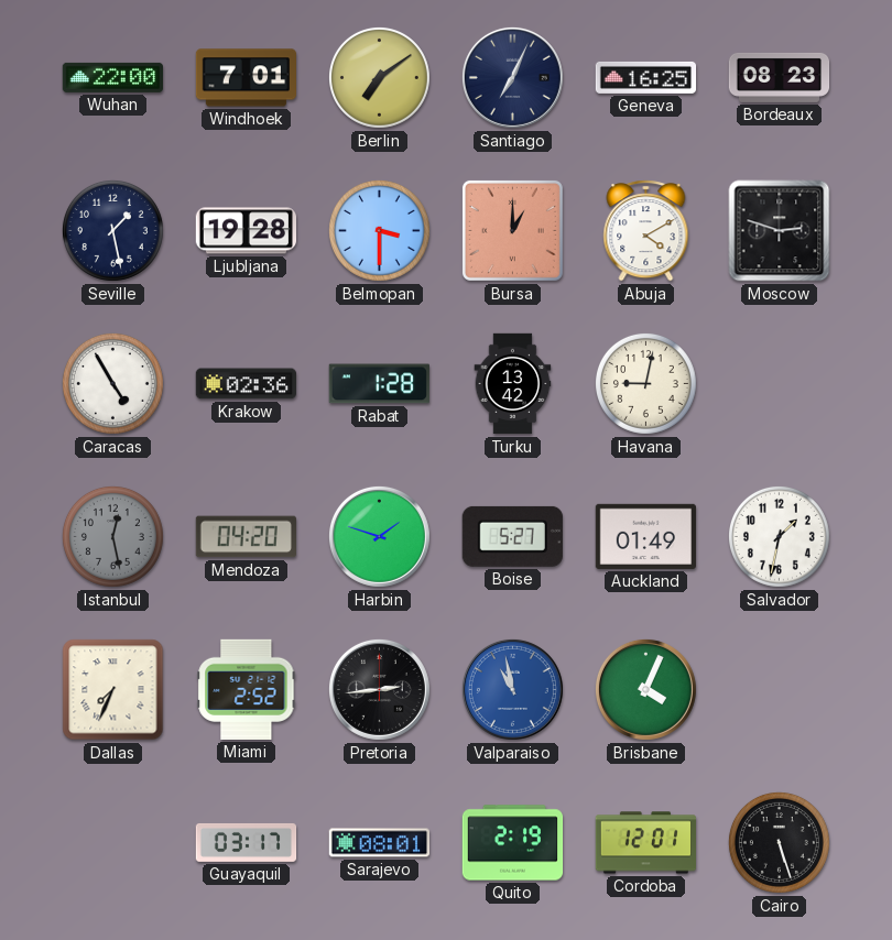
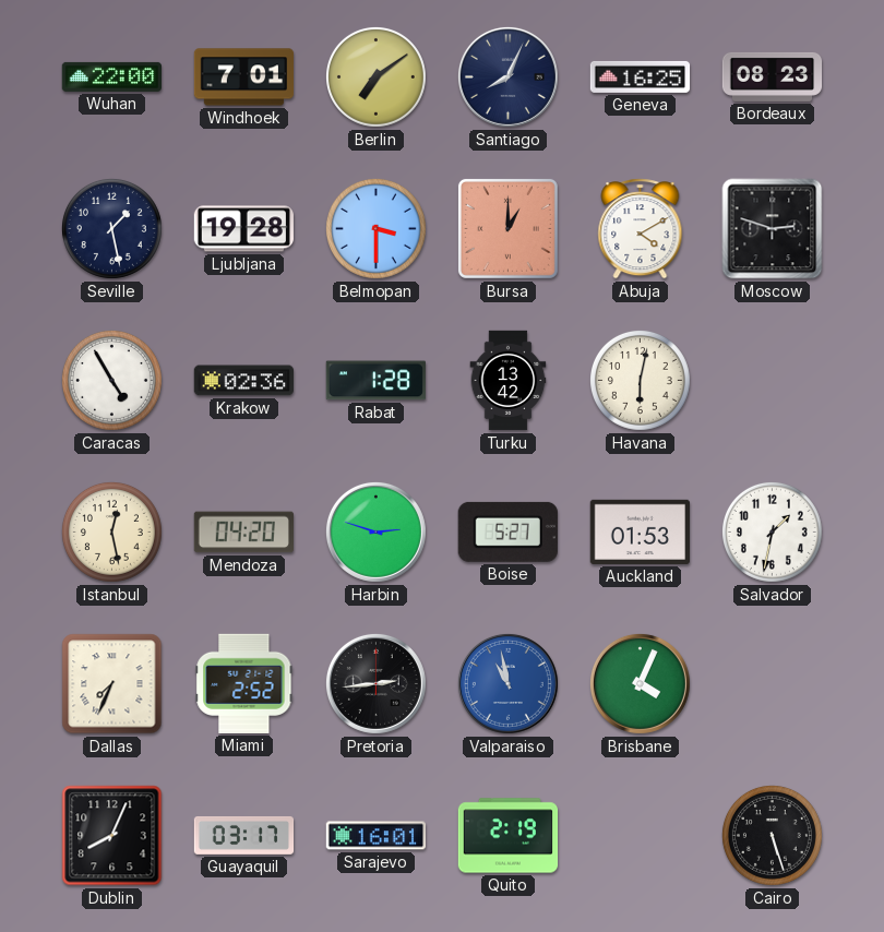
Santiago: 7:04 -> 8:04
Havana: 9:02 -> 6:02
Istanbul dial: grey -> cream
Harbin: 1:48 -> 2:48
Auckland: 01:49 -> 01:53
Dublin: none -> 8:04
Sarajevo: 08:01 -> 16:01
Cordoba: 12:01 -> none
